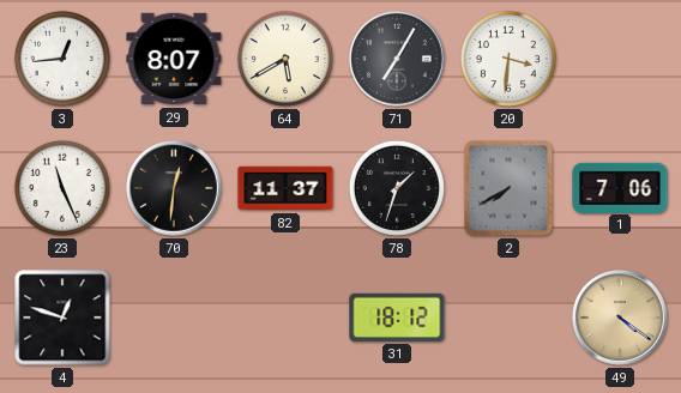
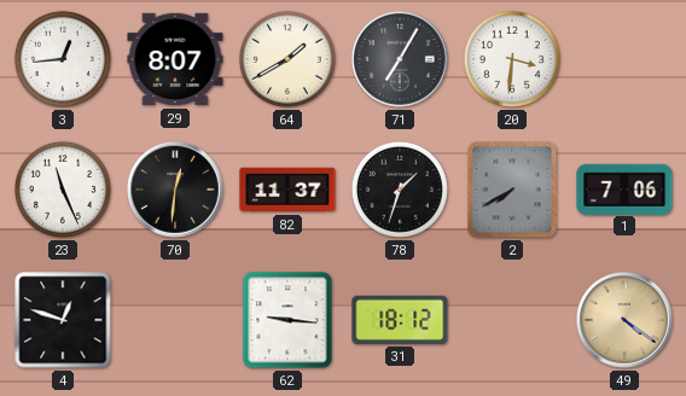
64: 5:40 -> 1:40
62: none -> 9:16
